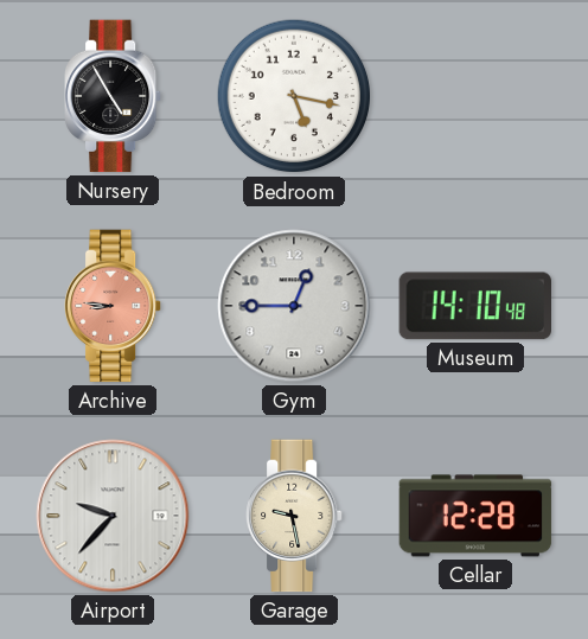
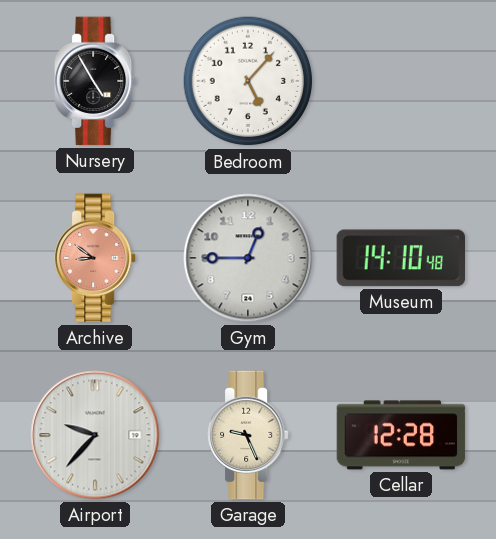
Bedroom: 5:17 -> 5:07
Archive: 8:46 -> 8:51
Garage: 9:28 -> 9:26
